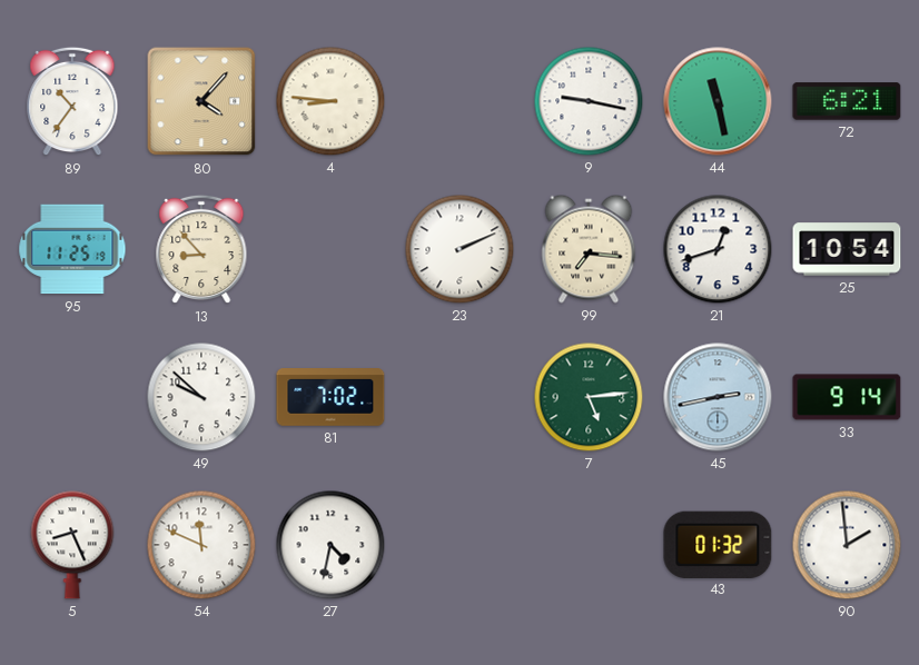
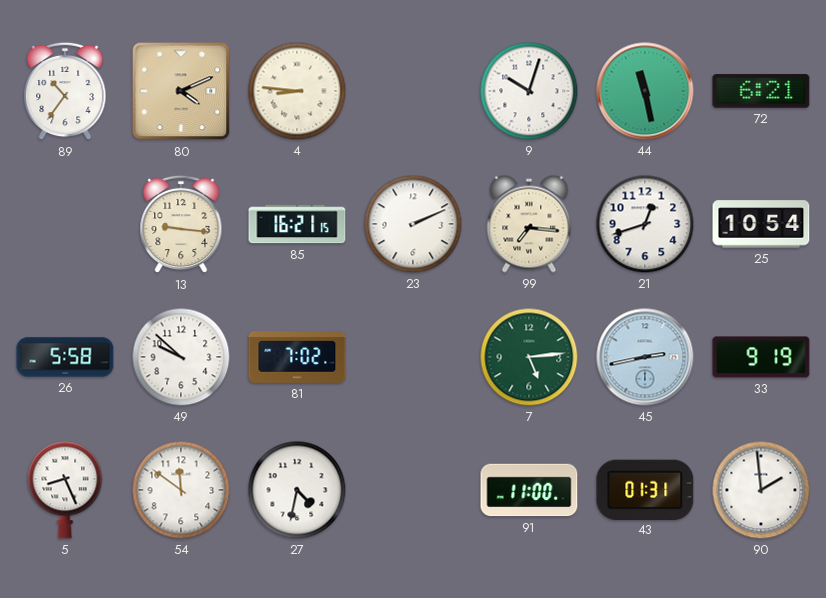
80: 4:07 -> 4:11
9: 9:17 -> 10:03
95: 11:25 -> none
13: 8:53 -> 9:16
85: none -> 16:21
26: none -> 5:58
33: 9:14 -> 9:19
54: 11:49 -> 11:51
91: none -> 11:00
43: 01:32 -> 01:31
